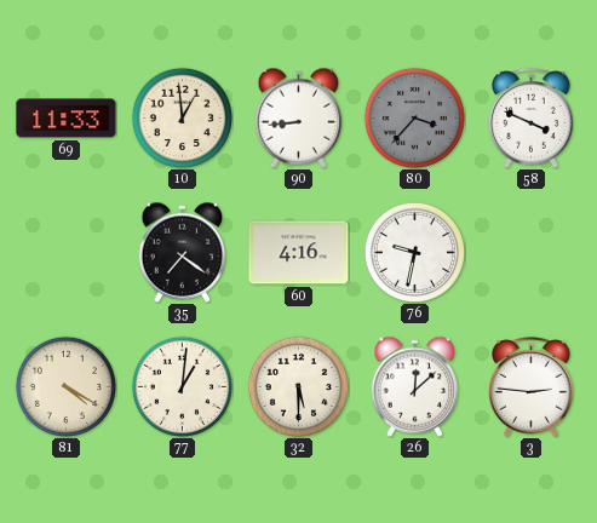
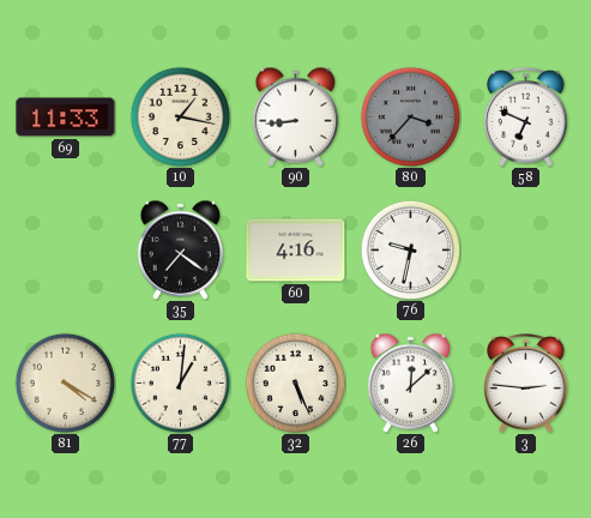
10: 12:59 -> 1:17
58: 3:49 -> 6:49
32: 5:30 -> 5:26
